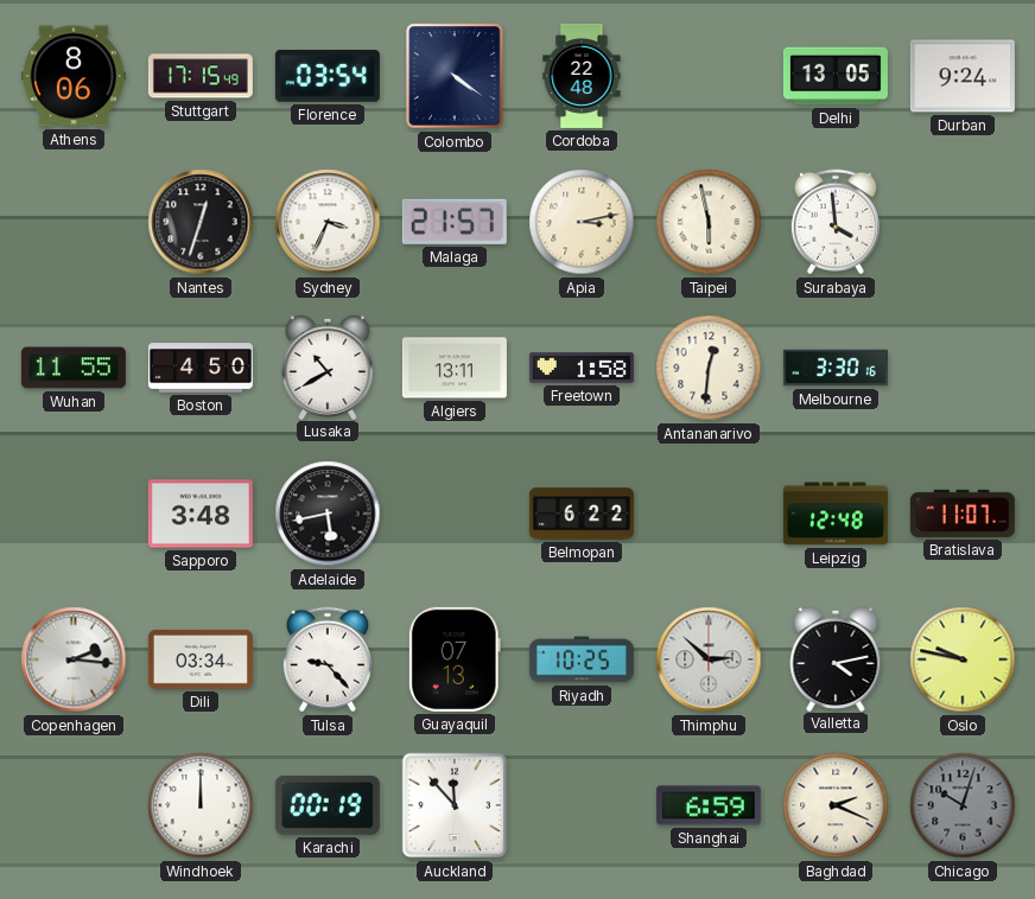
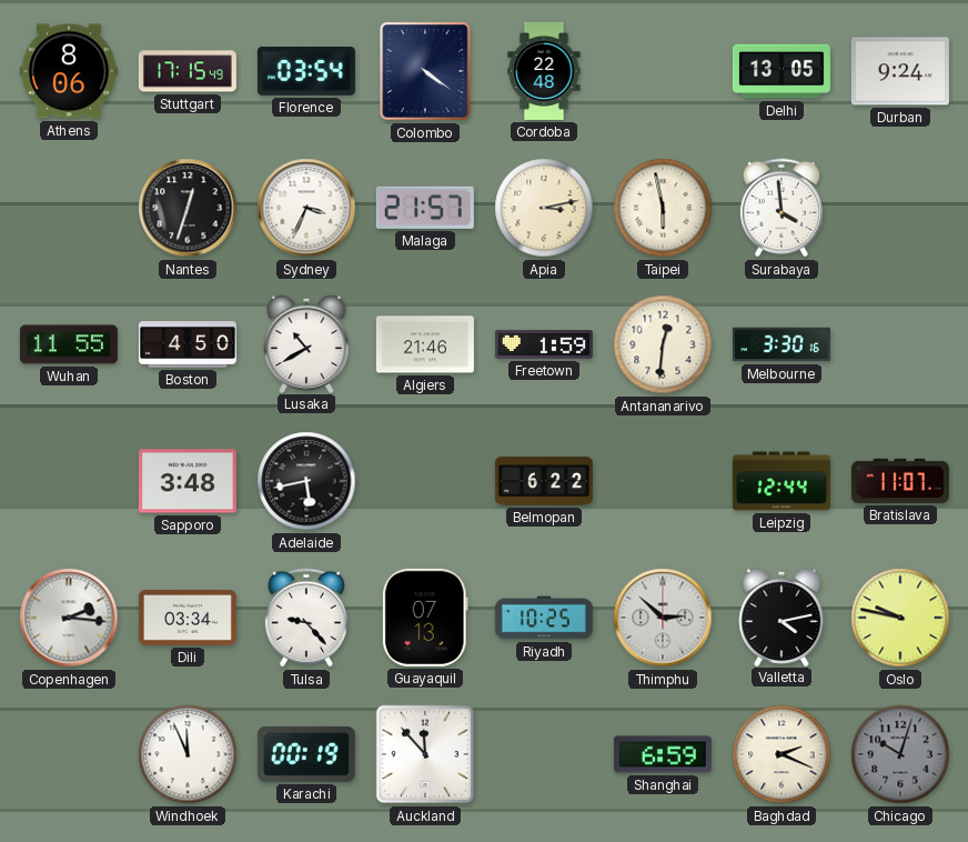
Algiers: 13:11 -> 21:46
Freetown: 1:58 -> 1:59
Leipzig: 12:48 -> 12:44
Windhoek: 12:00 -> 11:56
